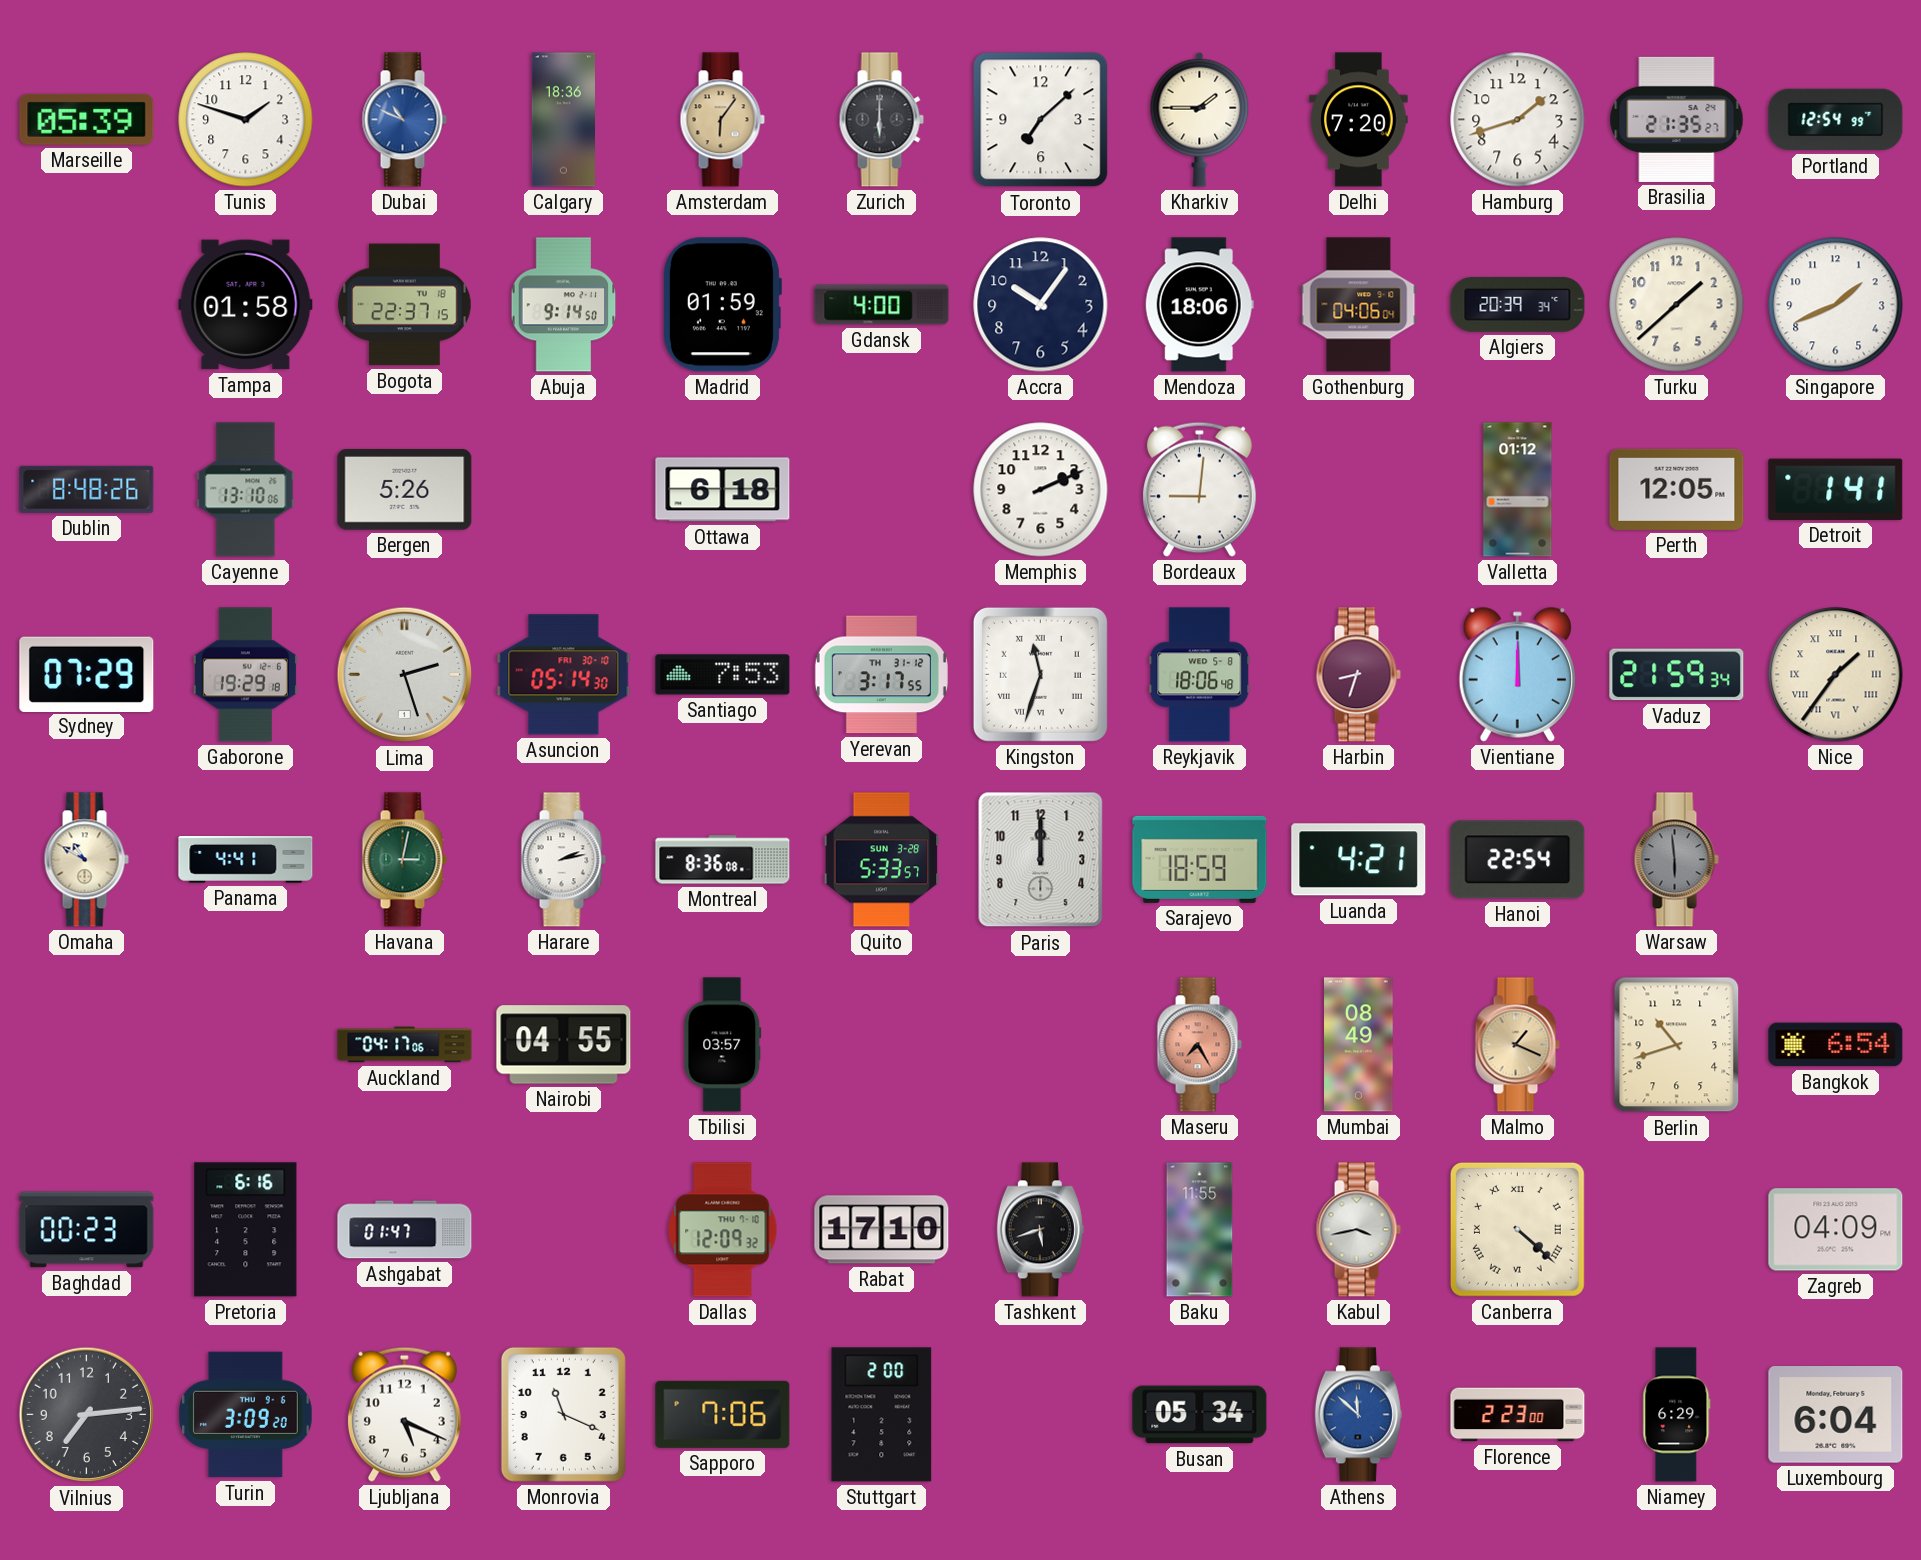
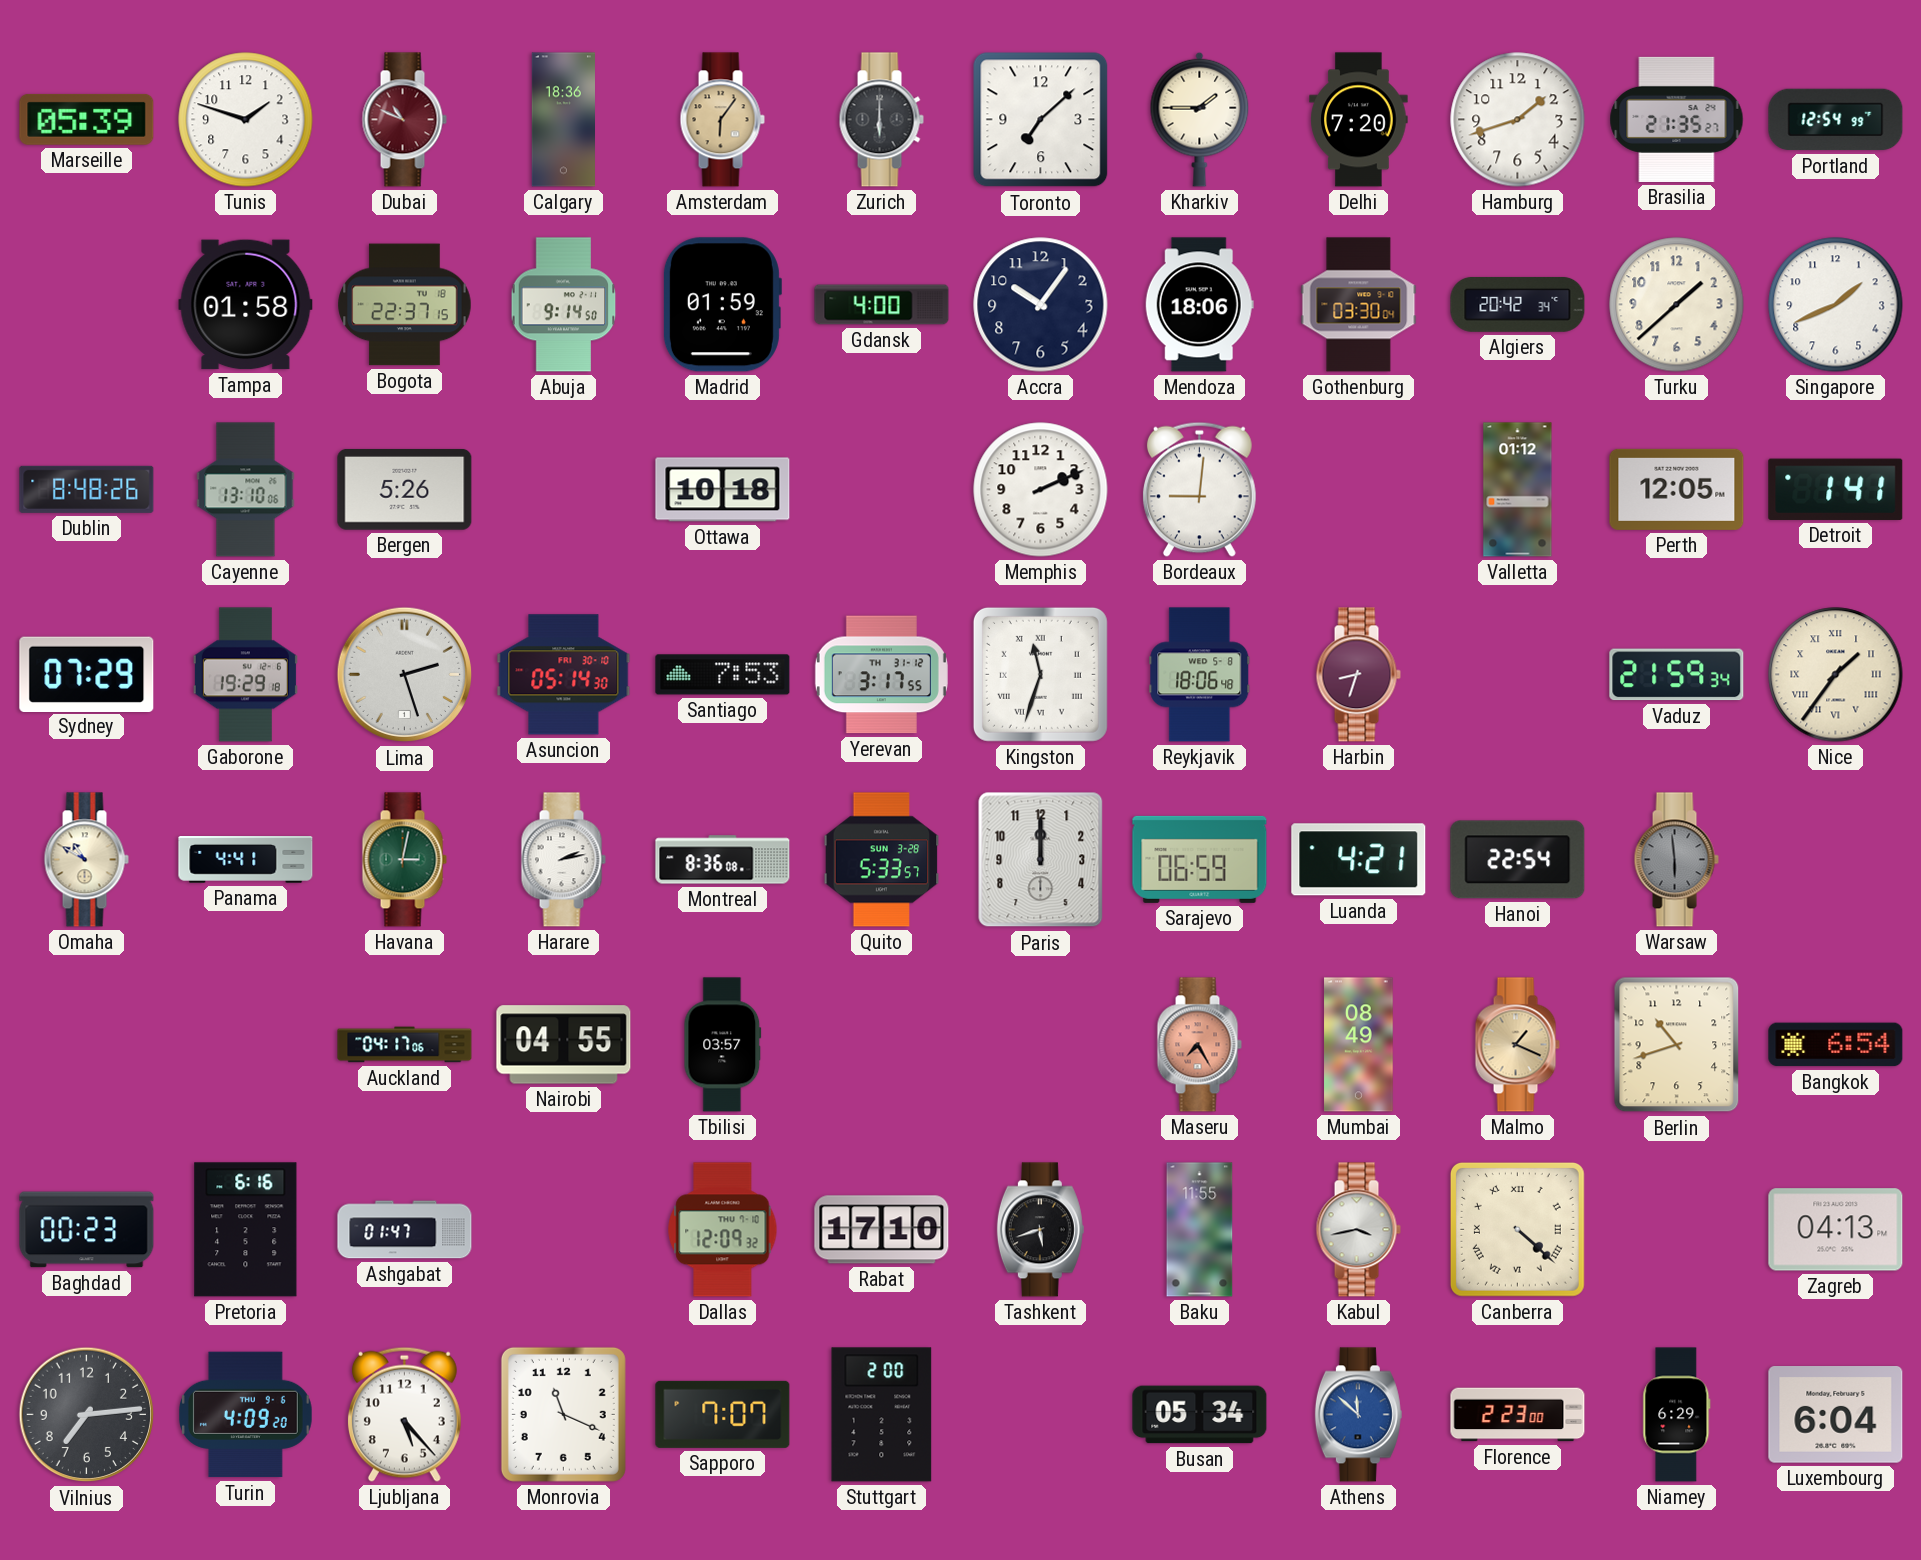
Dubai dial: blue -> burgundy
Gothenburg: 04:06 -> 03:30
Algiers: 20:39 -> 20:42
Ottawa: 6:18 -> 10:18
Vientiane: 12:00 -> none
Sarajevo: 18:59 -> 06:59
Zagreb: 04:09 -> 04:13
Turin: 3:09 -> 4:09
Ljubljana: 5:19 -> 5:23
Sapporo: 7:06 -> 7:07
